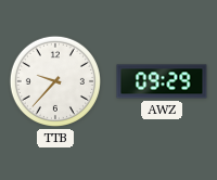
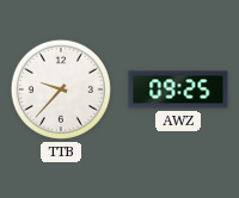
AWZ: 09:29 -> 09:25
